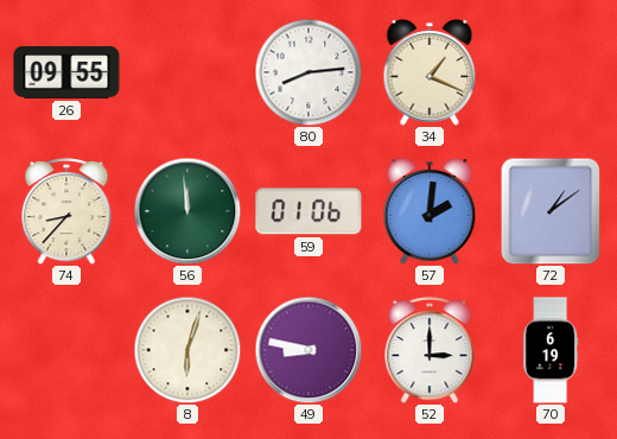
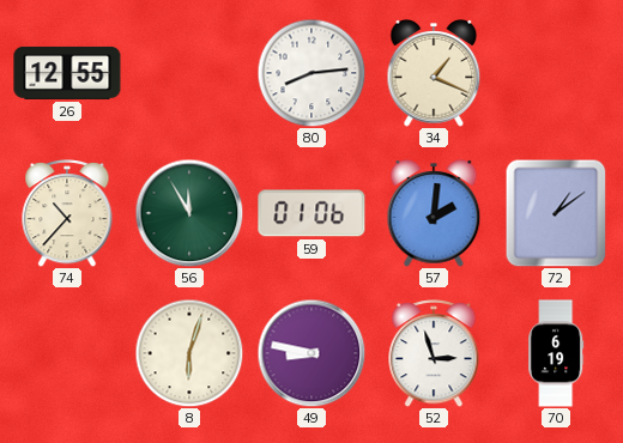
26: 09:55 -> 12:55
74: 8:37 -> 10:37
56: 11:59 -> 11:55
52: 3:00 -> 2:57
